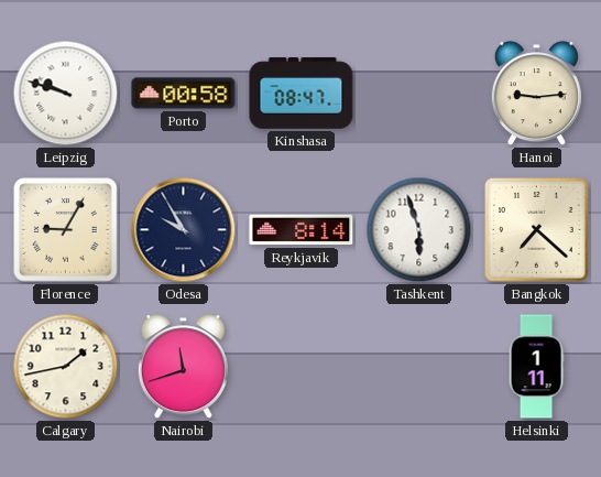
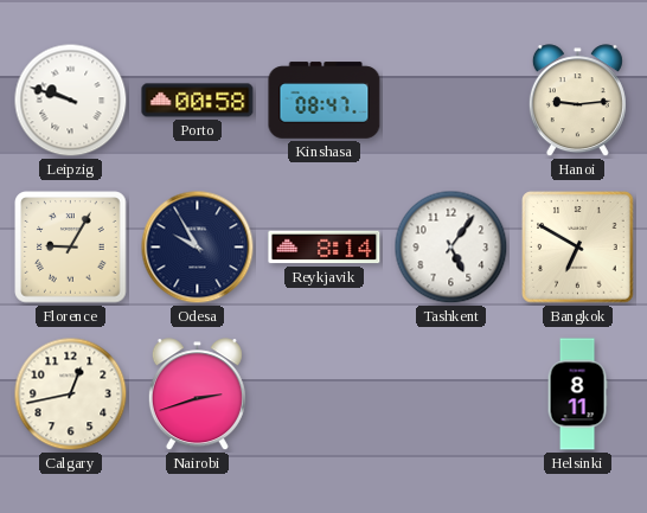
Tashkent: 5:57 -> 5:06
Bangkok: 7:22 -> 6:50
Calgary: 1:43 -> 12:43
Nairobi: 11:42 -> 2:42
Helsinki: 1:11 -> 8:11
